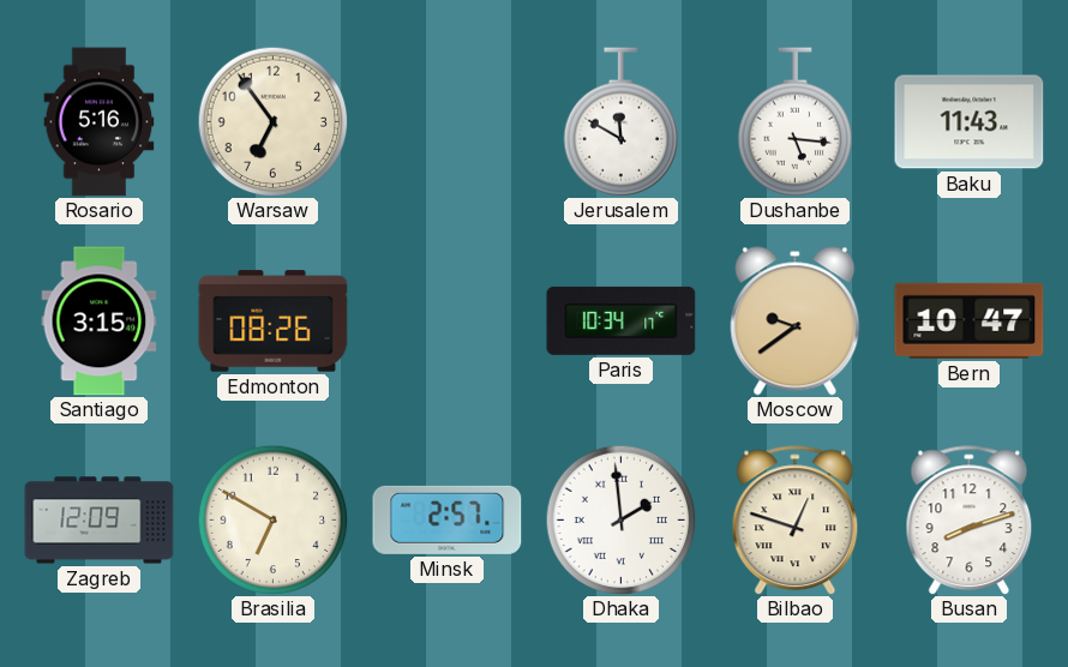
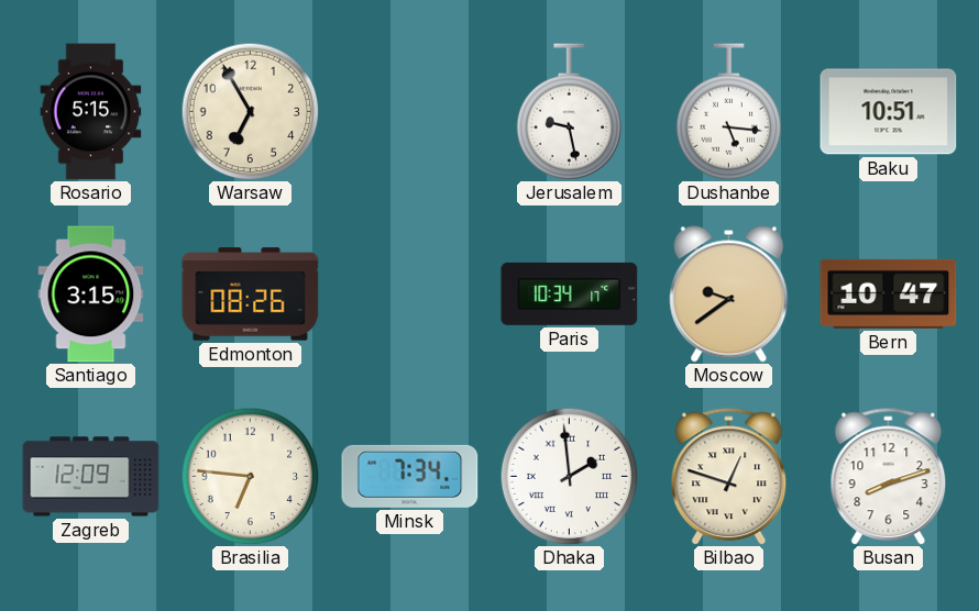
Rosario: 5:16 -> 5:15
Warsaw: 6:54 -> 6:55
Jerusalem: 11:50 -> 9:28
Baku: 11:43 -> 10:51
Brasilia: 6:50 -> 6:46
Minsk: 2:57 -> 7:34
